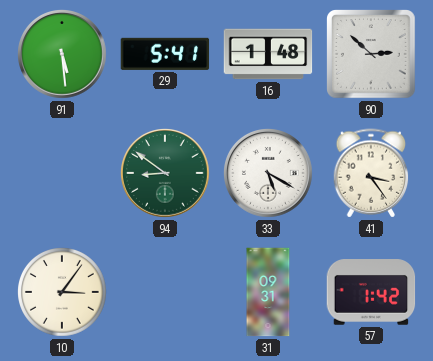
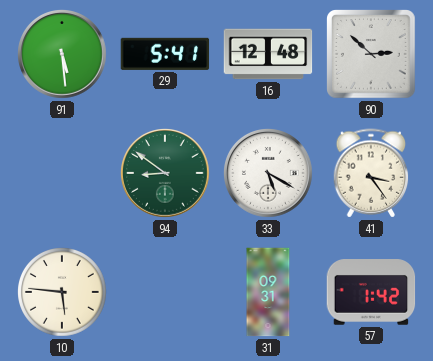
16: 1:48 -> 12:48
10: 3:06 -> 5:46
